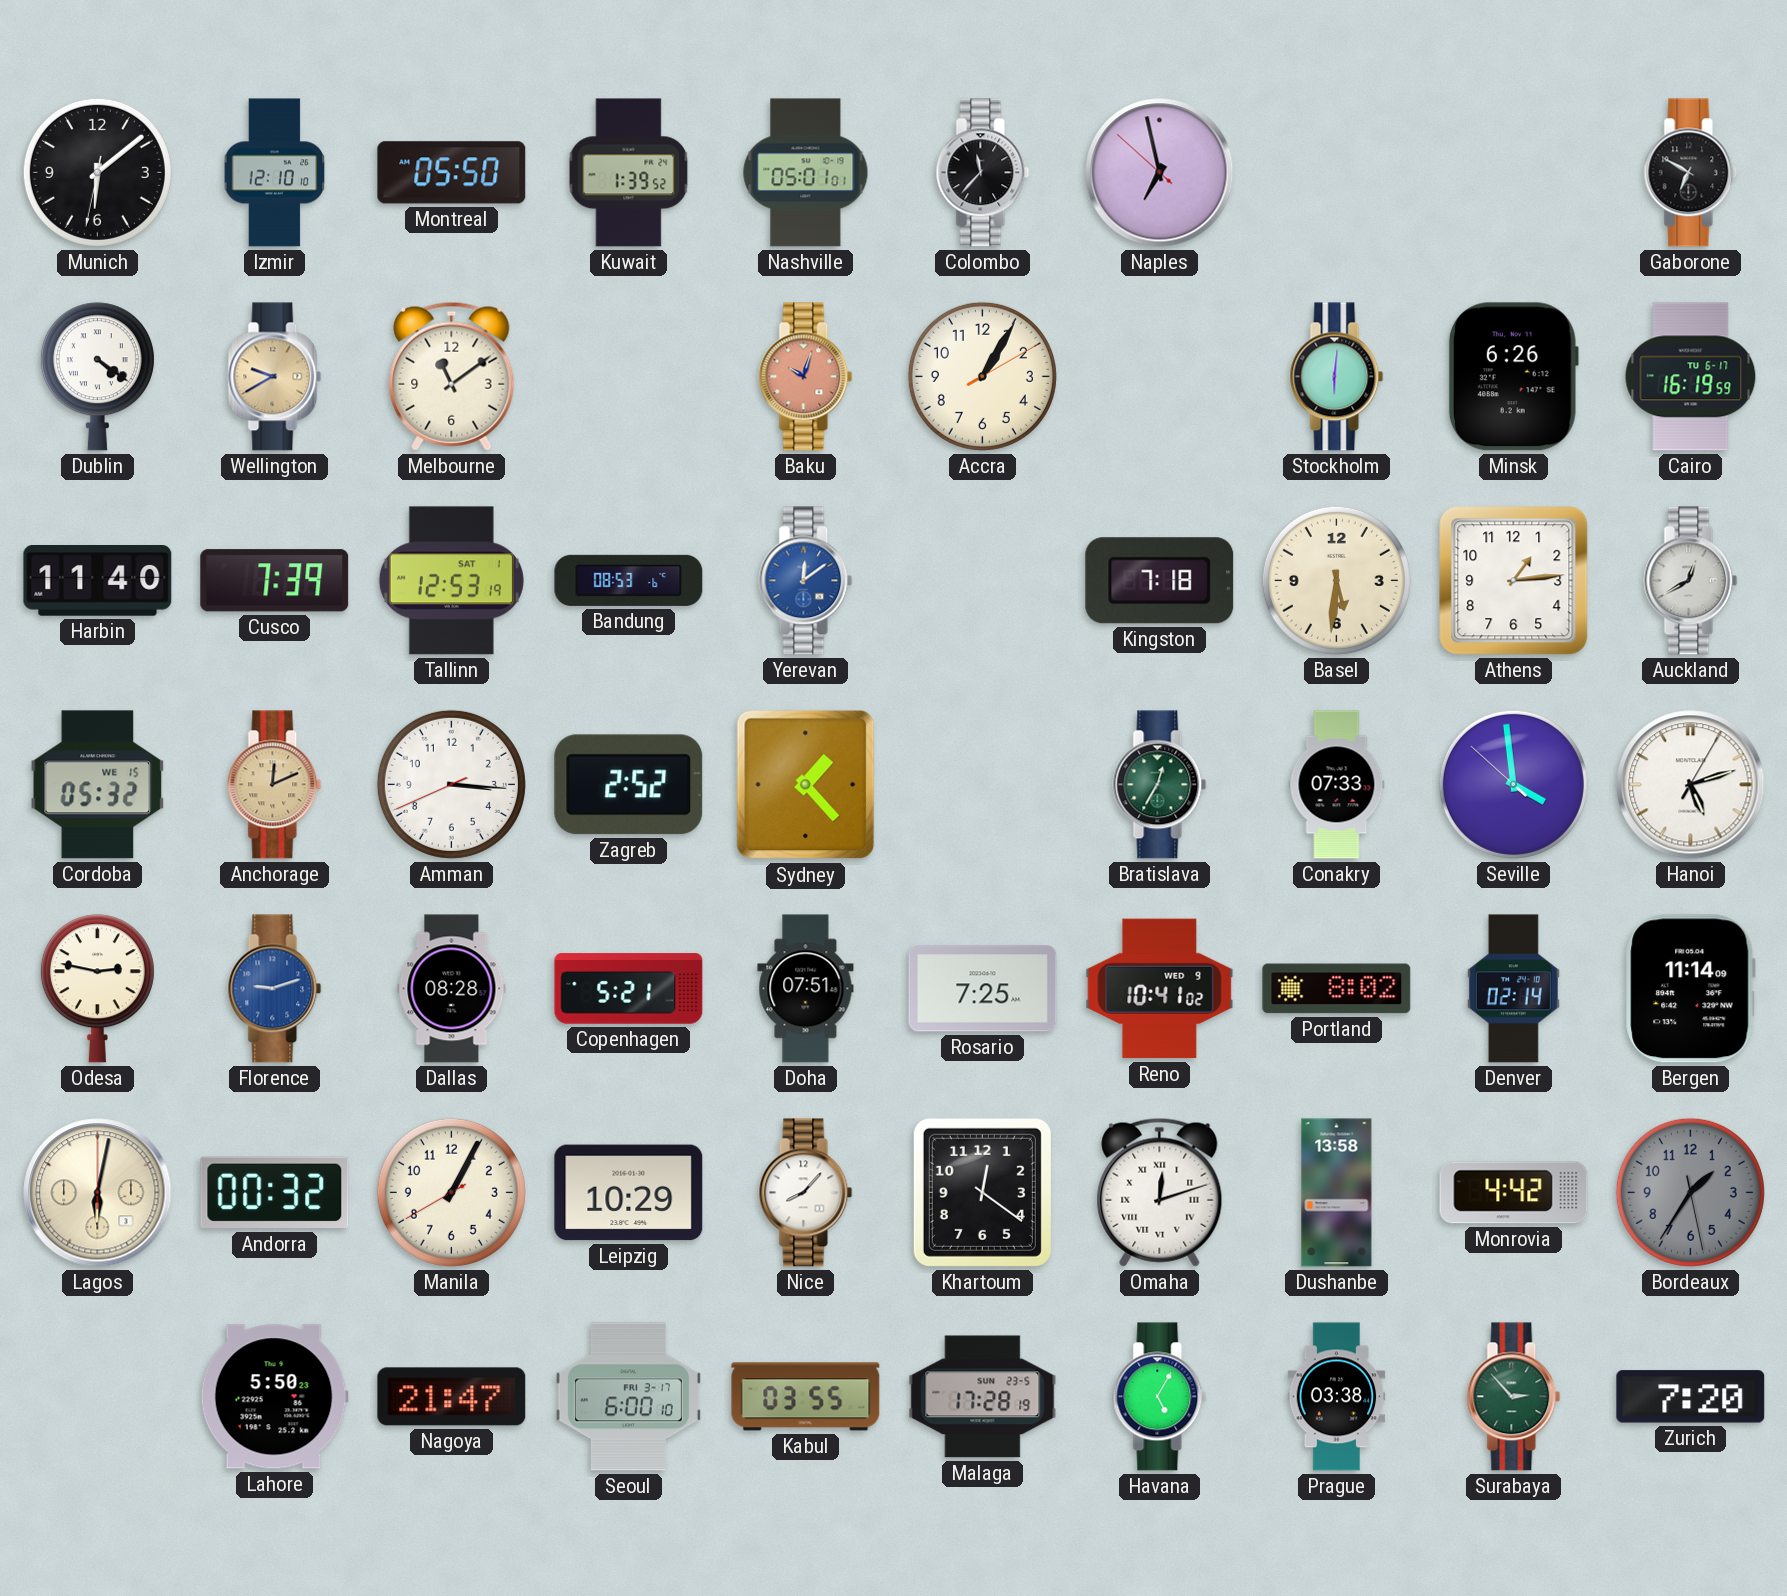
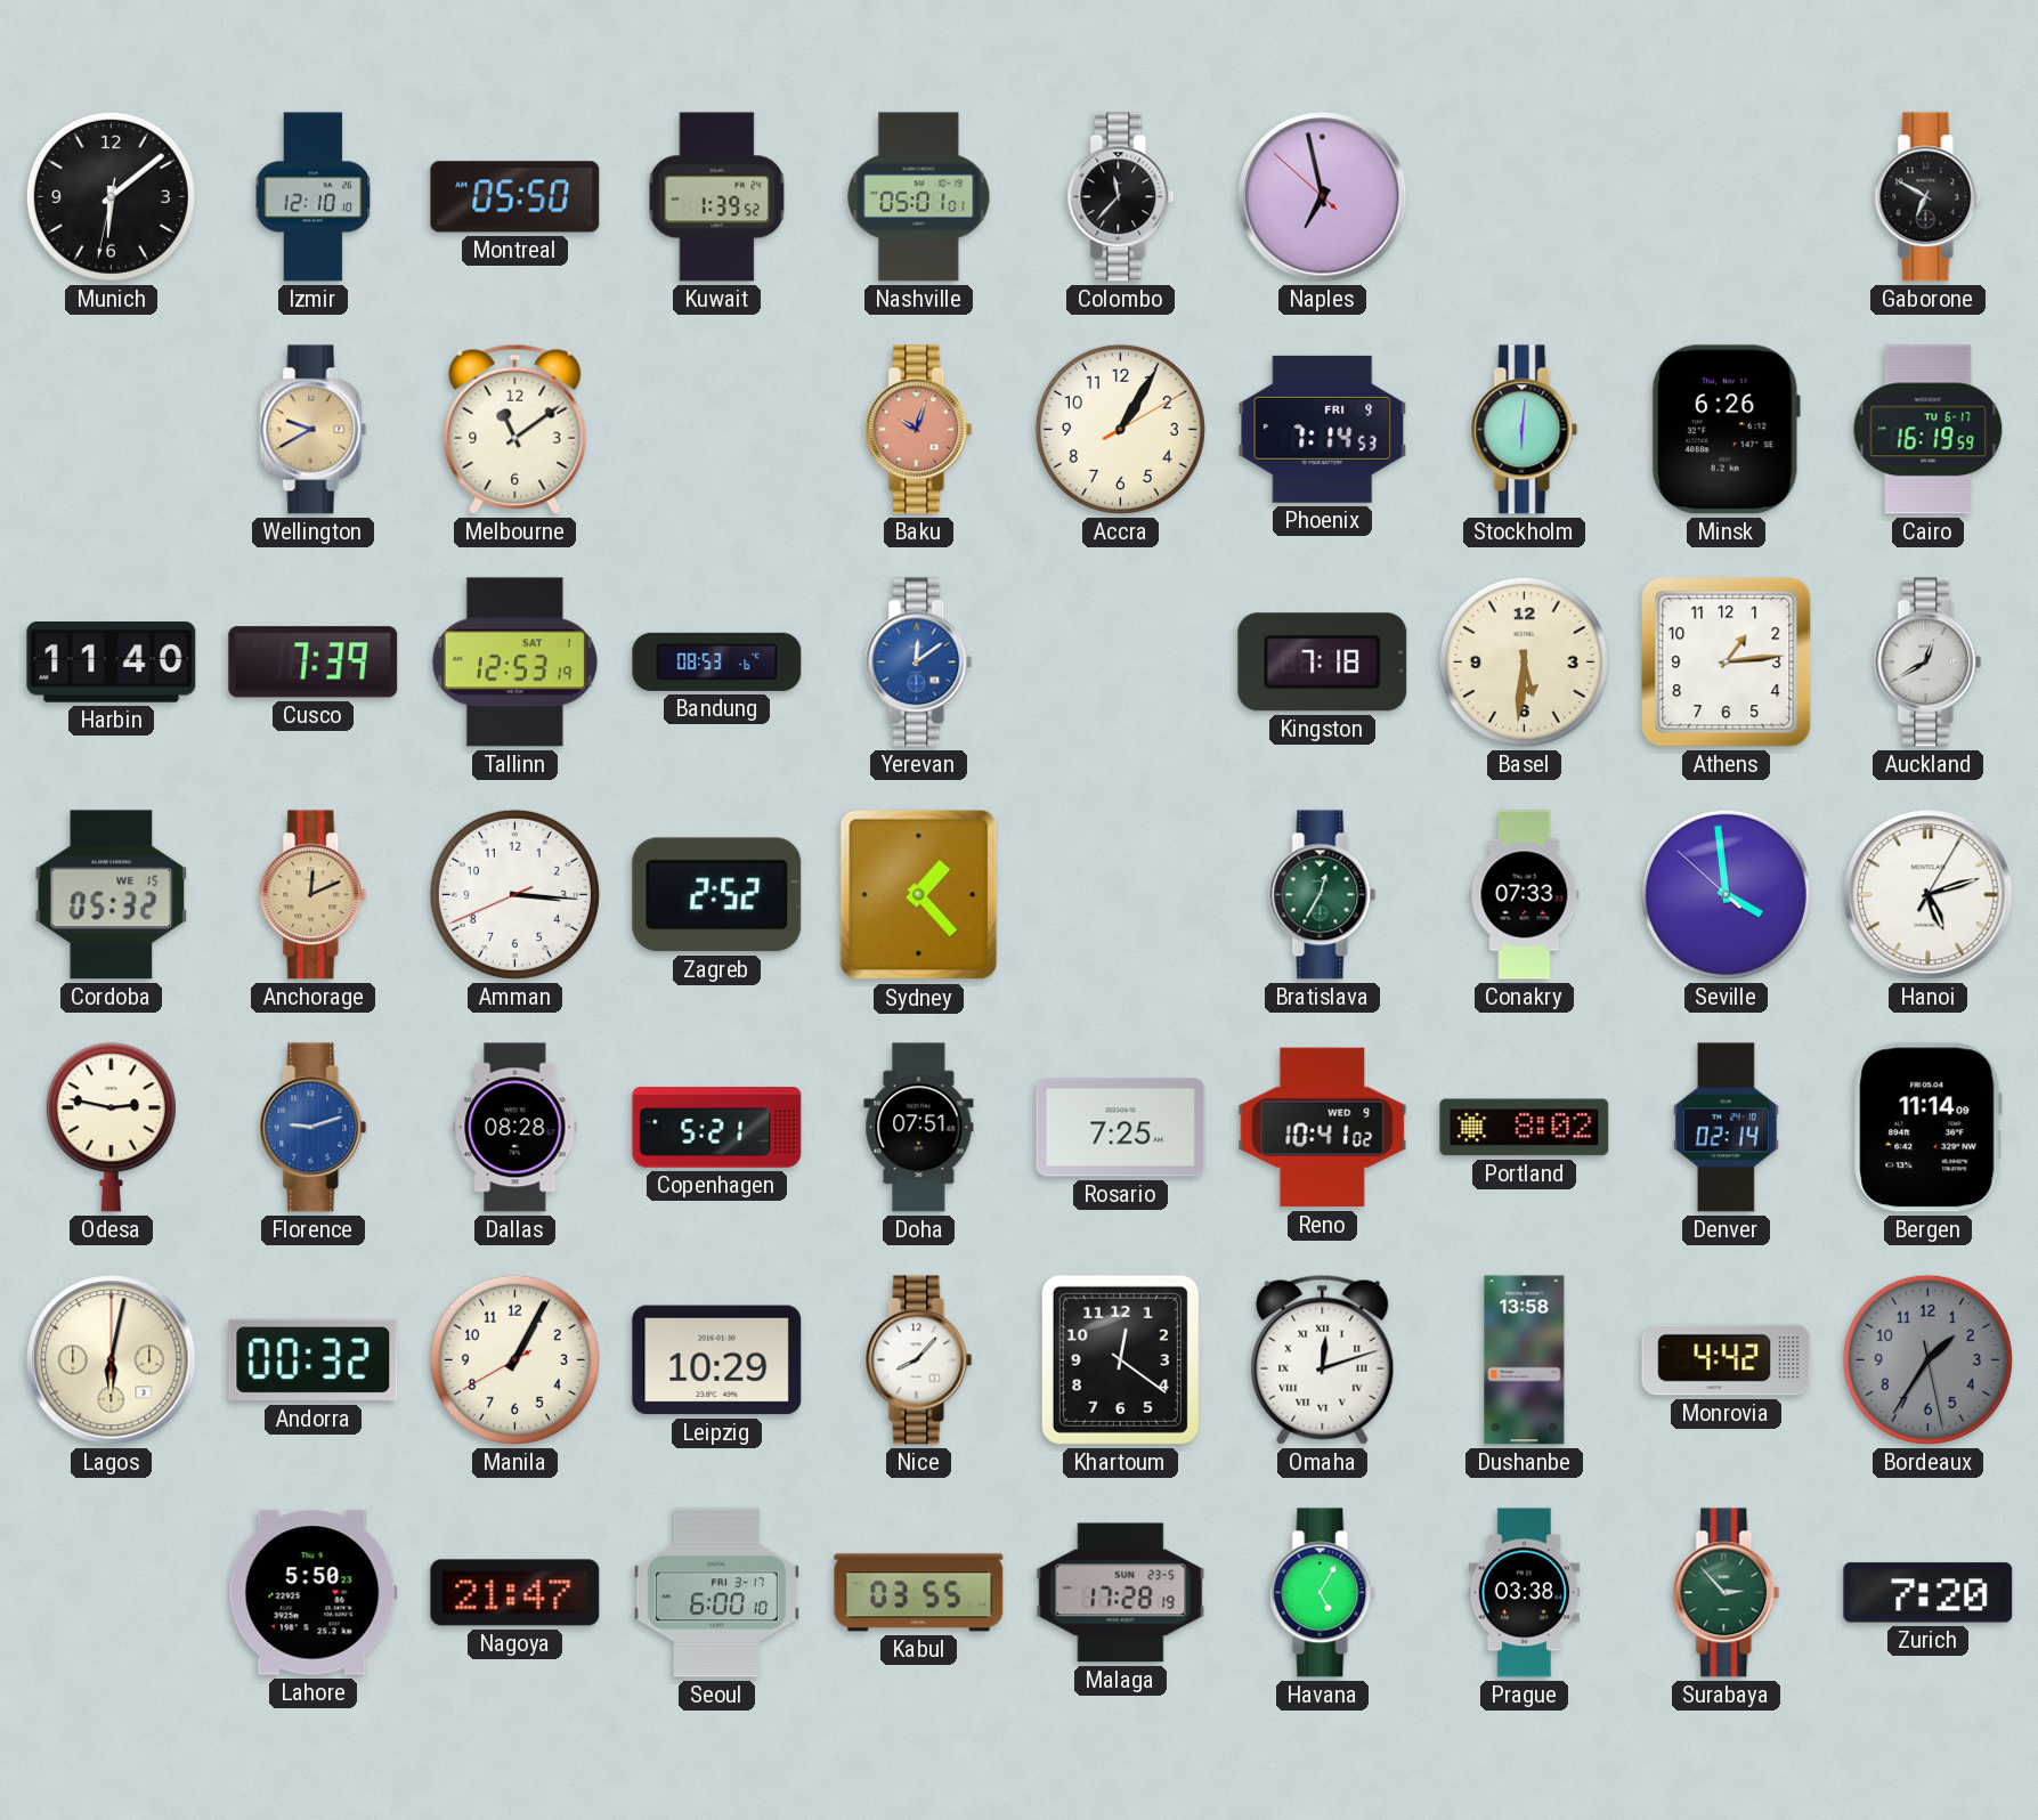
Dublin: 4:21 -> none
Phoenix: none -> 7:14
